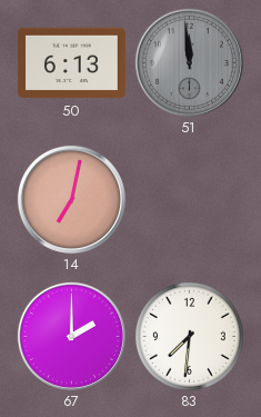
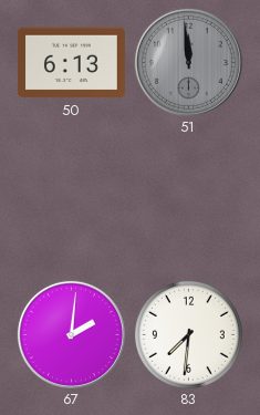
14: 7:02 -> none
67: 2:00 -> 2:01
